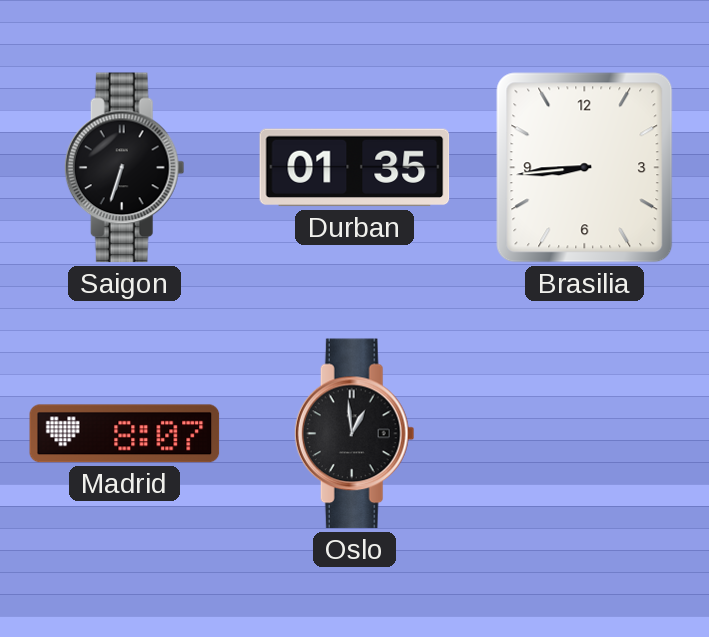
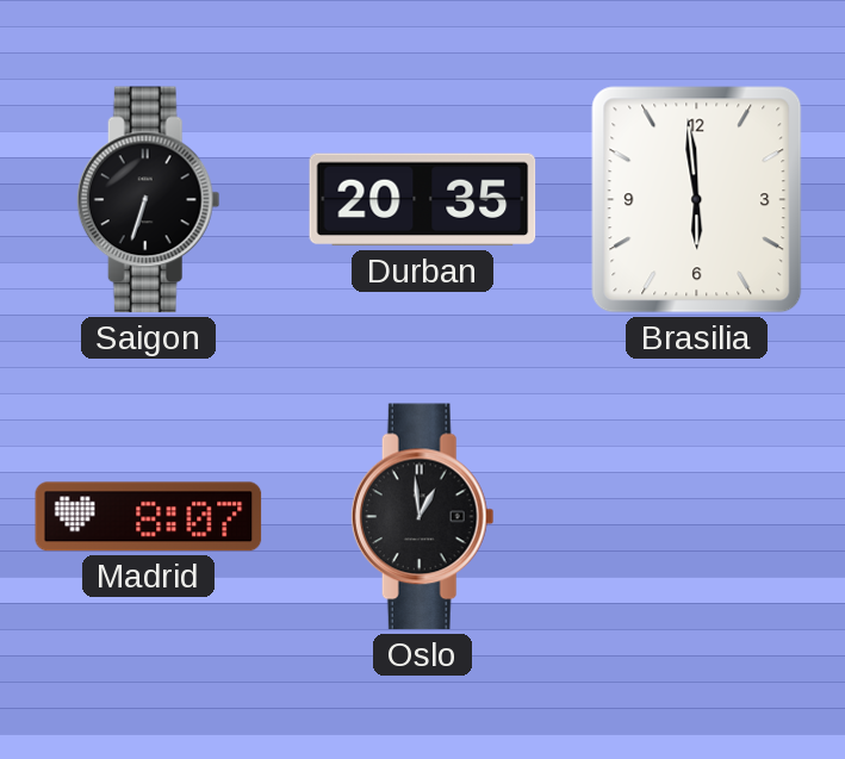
Durban: 01:35 -> 20:35
Brasilia: 8:44 -> 5:59
